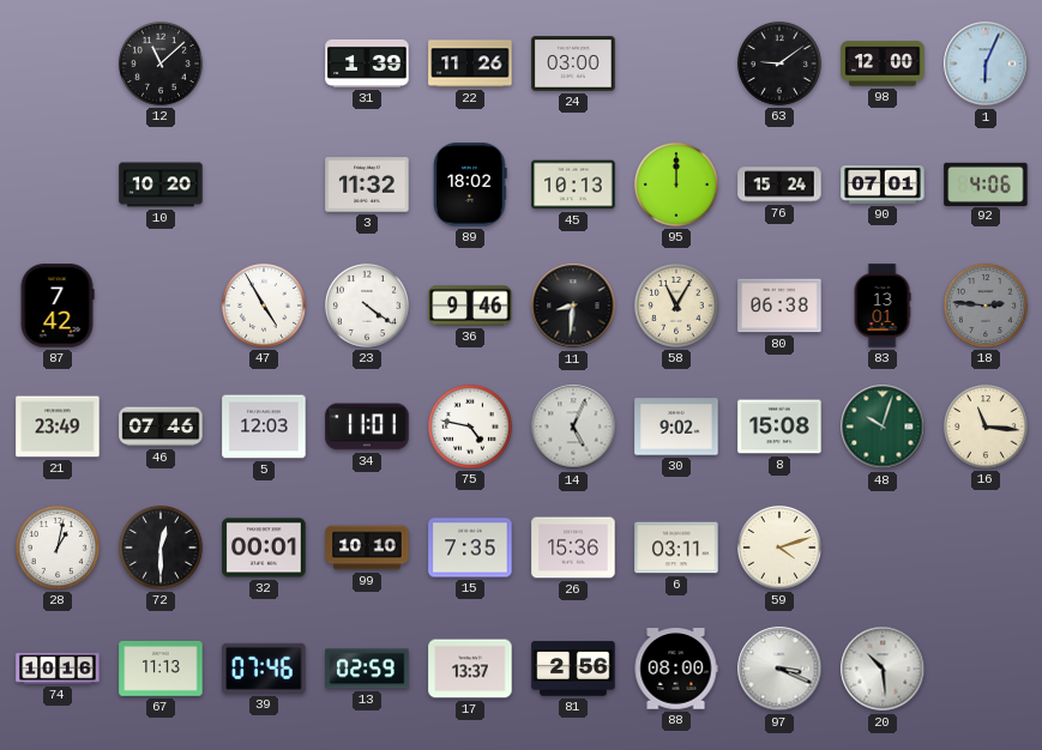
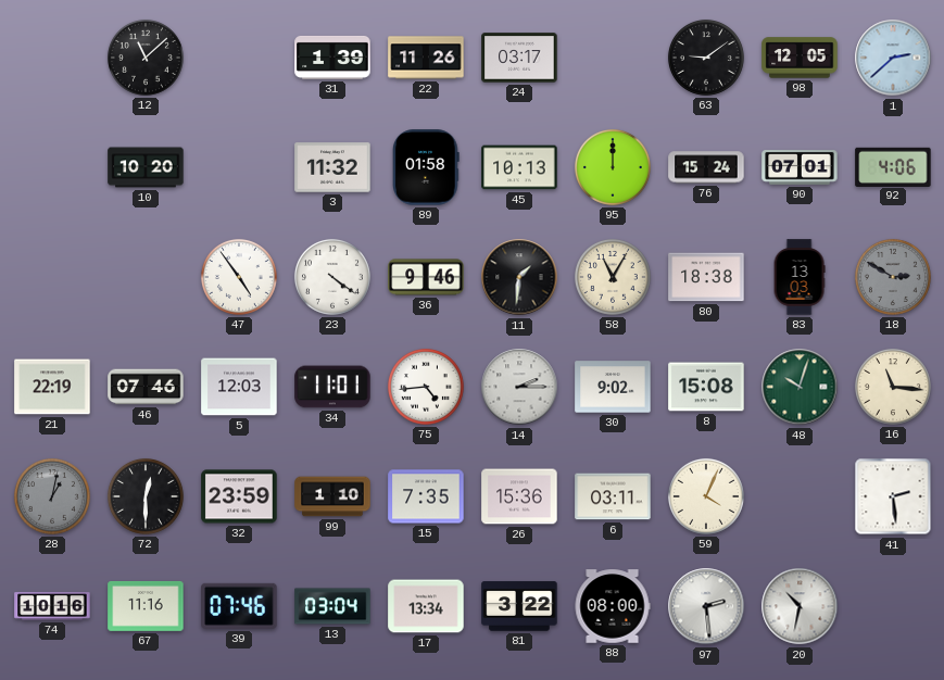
24: 03:00 -> 03:17
98: 12:00 -> 12:05
1: 6:04 -> 2:38
89: 18:02 -> 01:58
87: 7:42 -> none
47: 4:55 -> 4:54
11: 8:31 -> 1:31
80: 06:38 -> 18:38
83: 13:01 -> 13:03
18: 2:46 -> 2:50
21: 23:49 -> 22:19
75: 4:47 -> 4:44
14: 5:04 -> 2:15
28 dial: white -> grey
32: 00:01 -> 23:59
99: 10:10 -> 1:10
59: 4:12 -> 4:04
41: none -> 2:29
67: 11:13 -> 11:16
13: 02:59 -> 03:04
17: 13:37 -> 13:34
81: 2:56 -> 3:22
97: 3:19 -> 2:29
20: 10:29 -> 10:32
